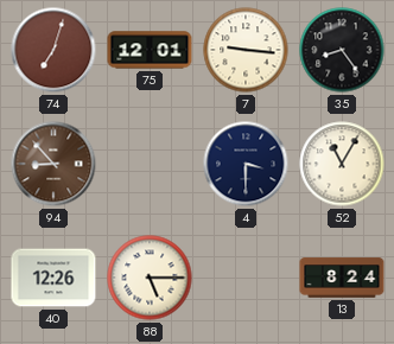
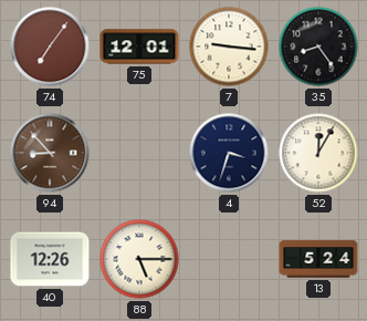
74: 7:03 -> 7:06
4: 3:30 -> 3:33
52: 11:05 -> 12:05
13: 8:24 -> 5:24
